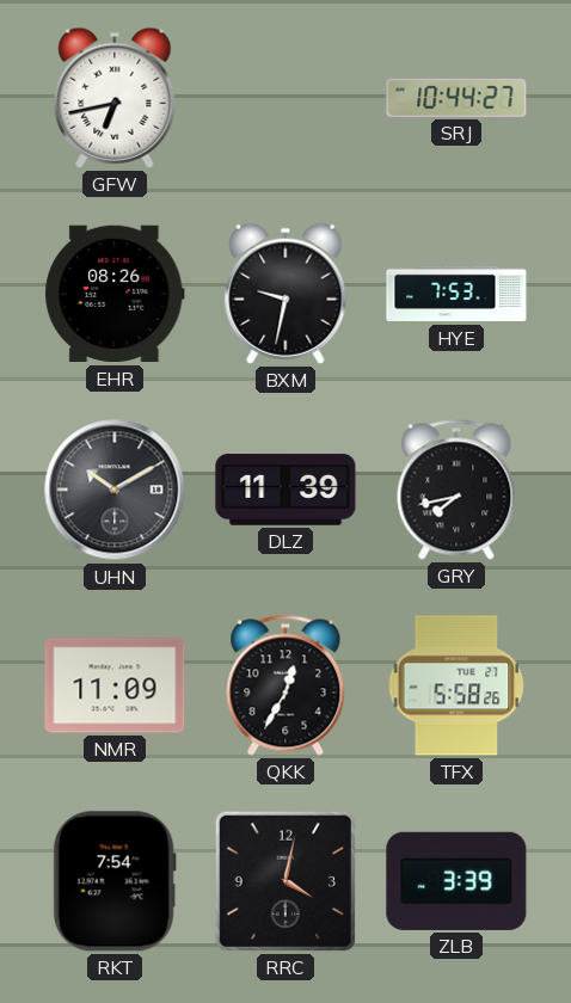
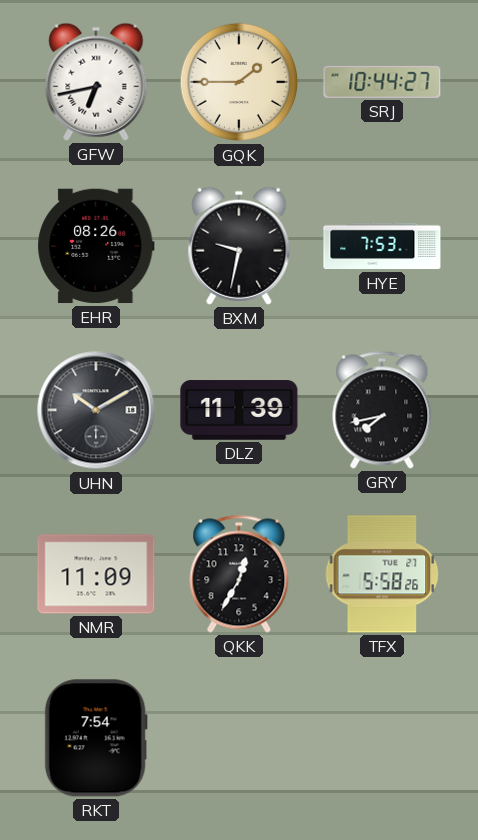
GQK: none -> 1:45
RRC: 4:02 -> none
ZLB: 3:39 -> none
